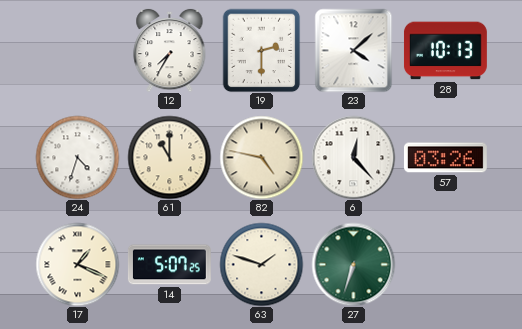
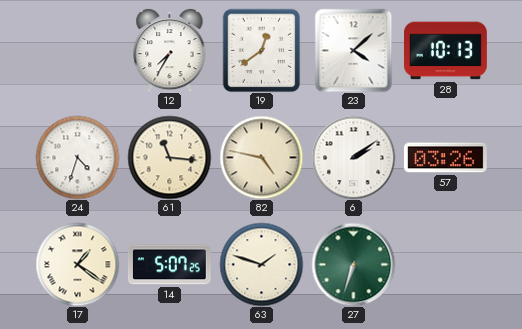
19: 2:30 -> 12:39
61: 11:00 -> 11:16
6: 12:23 -> 2:09
17: 1:19 -> 1:21
